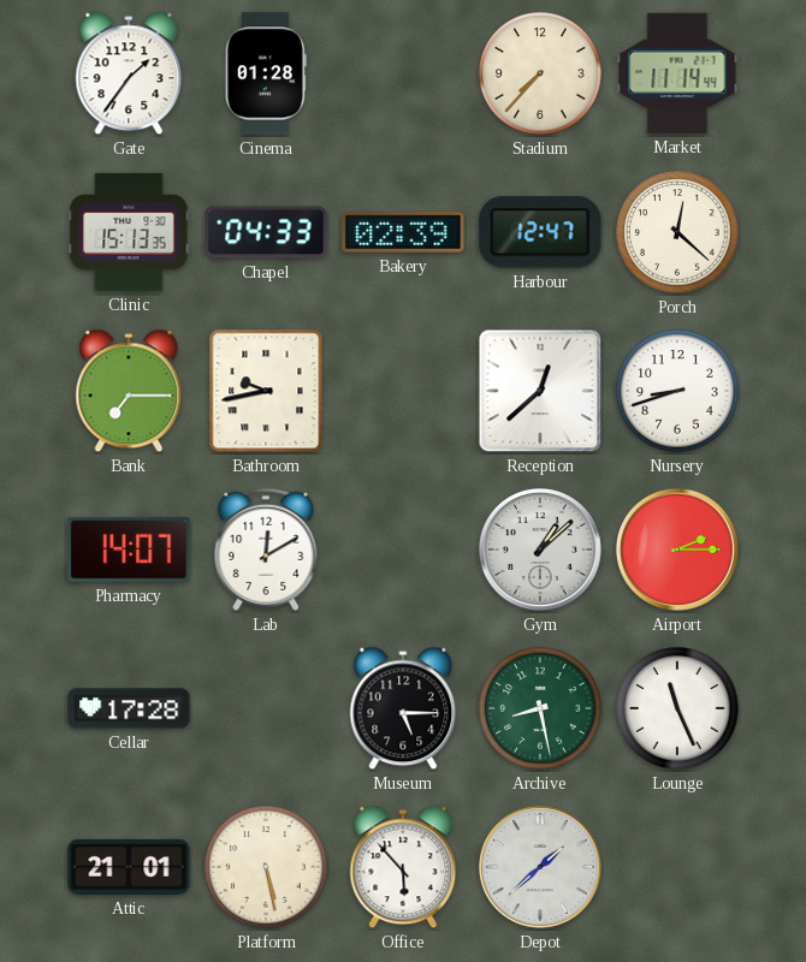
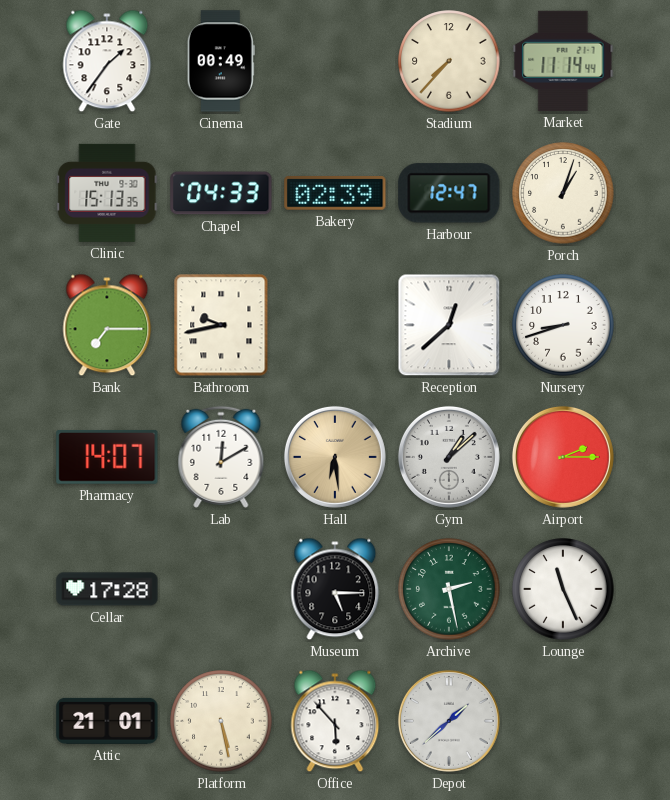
Cinema: 01:28 -> 00:49
Porch: 12:22 -> 1:03
Hall: none -> 6:29
Archive: 8:28 -> 2:28
